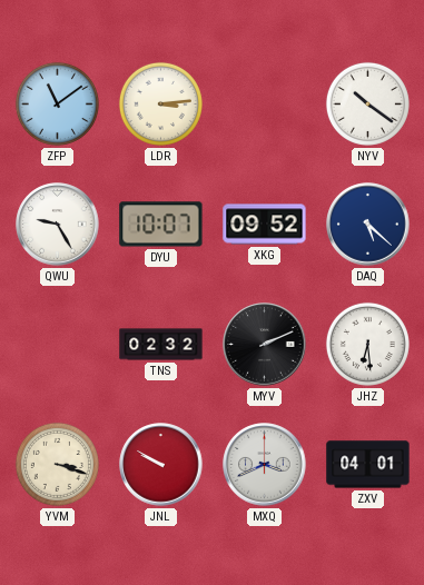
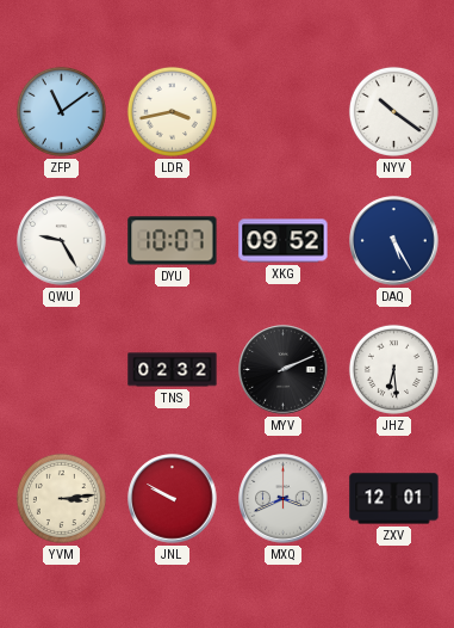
LDR: 3:14 -> 3:43
DAQ: 5:22 -> 5:25
YVM: 3:18 -> 3:14
ZXV: 04:01 -> 12:01
